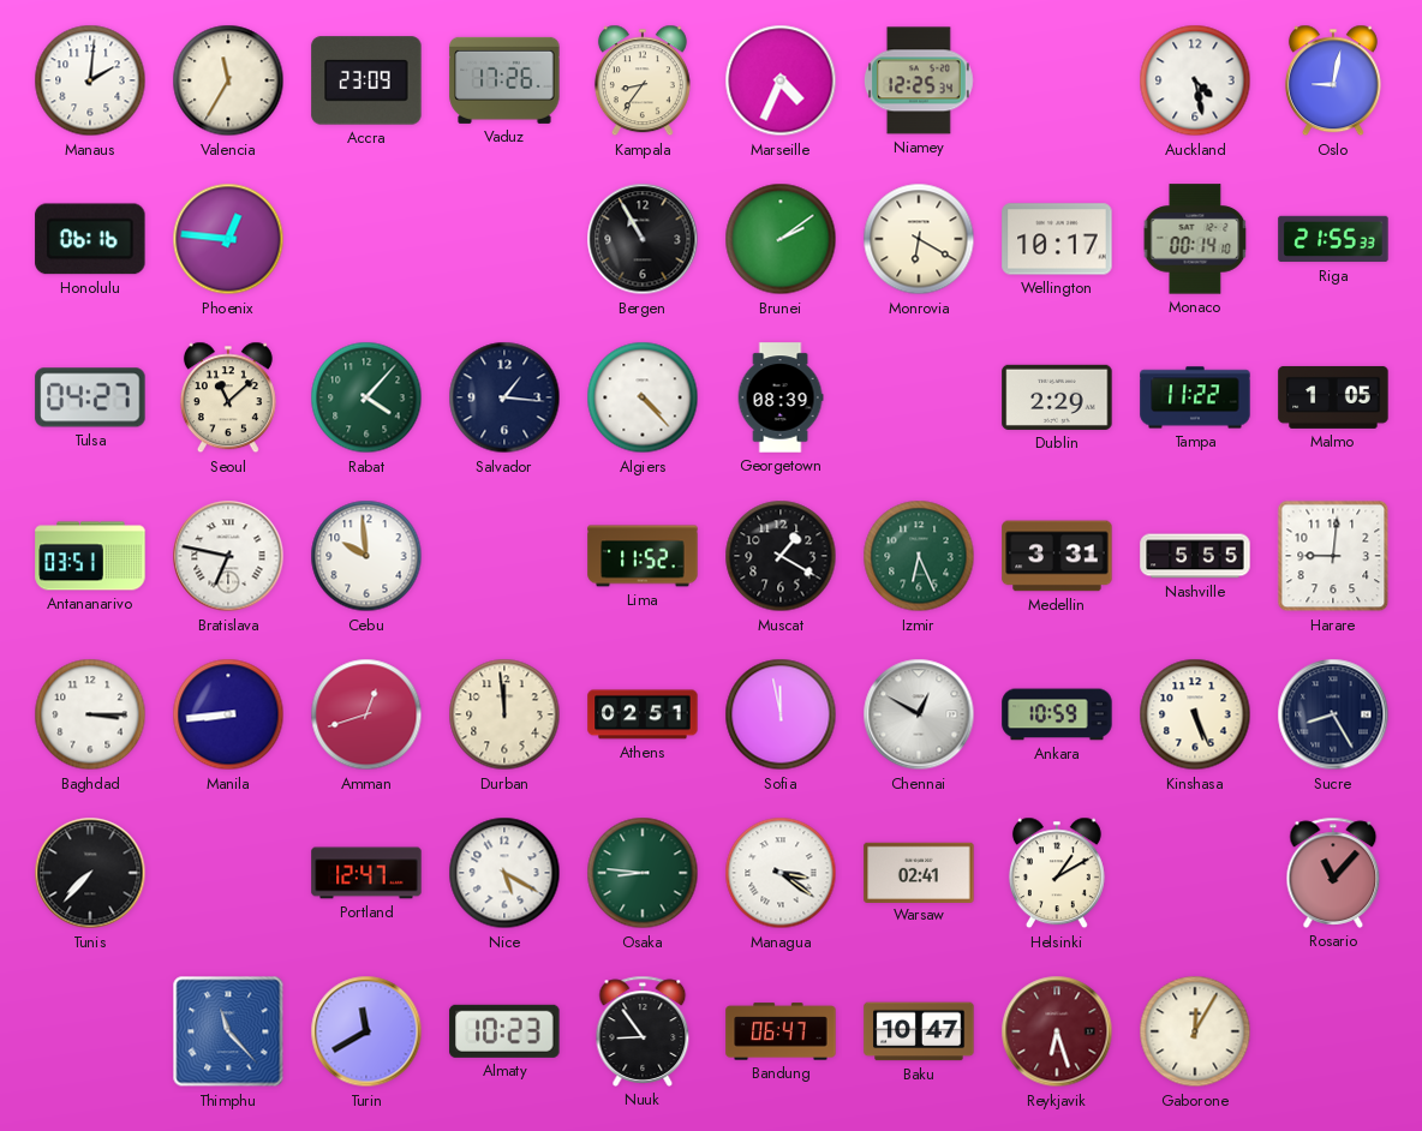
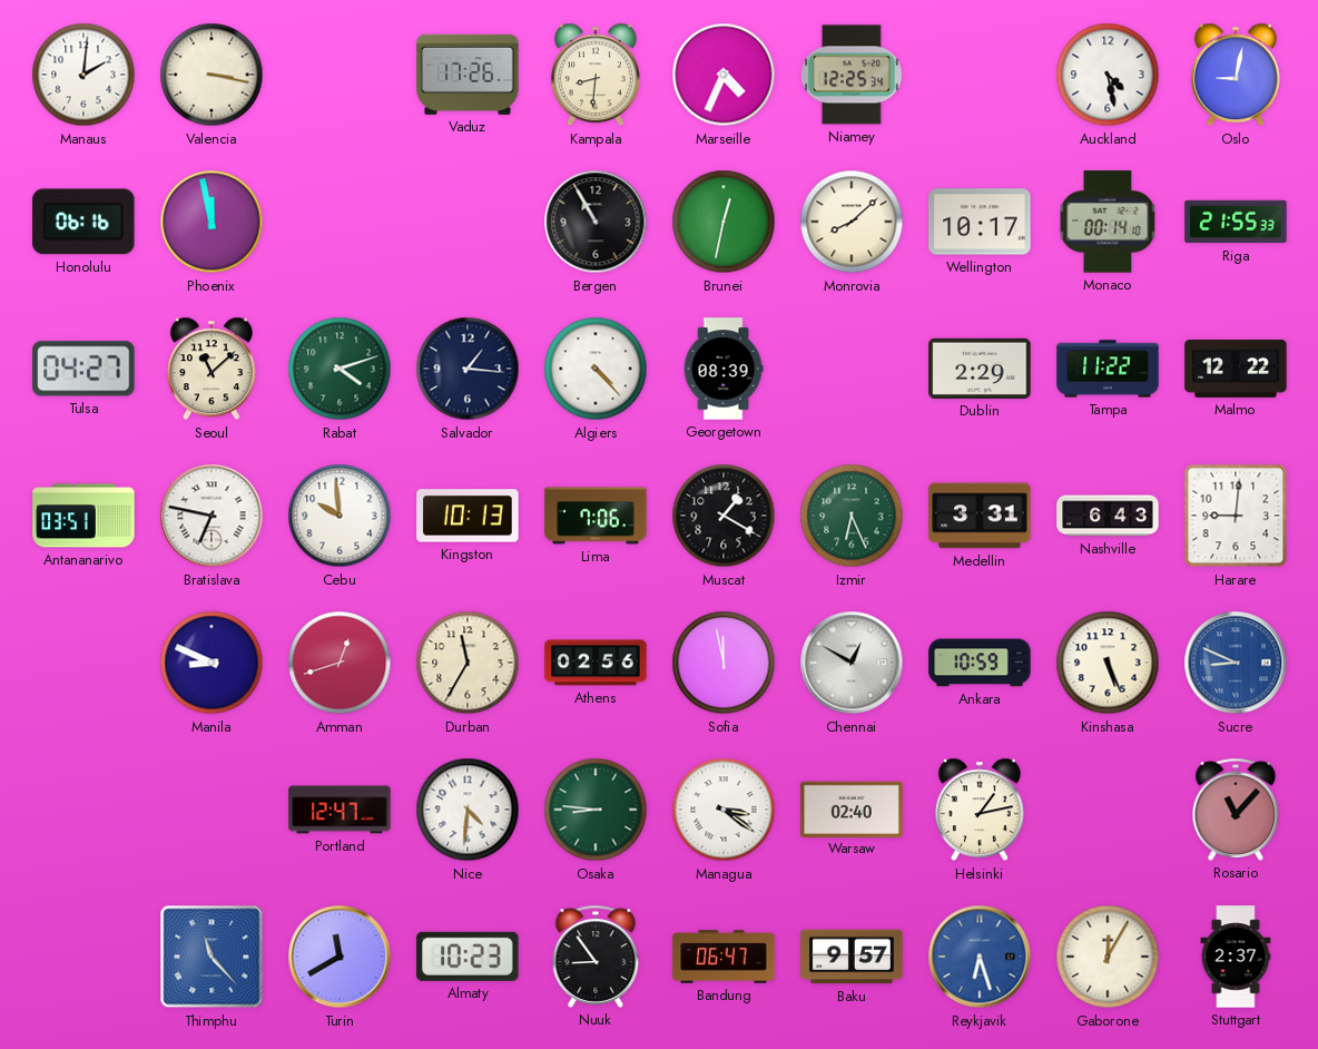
Valencia: 11:35 -> 3:17
Accra: 23:09 -> none
Kampala: 8:36 -> 8:31
Phoenix: 12:46 -> 11:58
Brunei: 2:09 -> 12:32
Monrovia: 6:20 -> 8:08
Rabat: 4:07 -> 4:12
Malmo: 1:05 -> 12:22
Kingston: none -> 10:13
Lima: 11:52 -> 7:06
Nashville: 5:55 -> 6:43
Baghdad: 3:15 -> none
Manila: 8:44 -> 8:49
Durban: 11:59 -> 11:35
Athens: 02:51 -> 02:56
Sucre: 8:25 -> 8:49
Sucre dial: navy -> blue
Tunis: 7:37 -> none
Nice: 5:20 -> 4:31
Warsaw: 02:41 -> 02:40
Helsinki: 1:10 -> 1:13
Baku: 10:47 -> 9:57
Reykjavik dial: burgundy -> blue
Stuttgart: none -> 2:37
